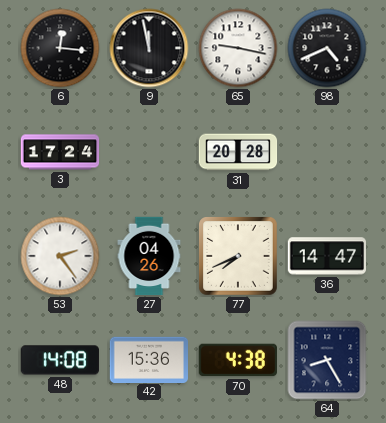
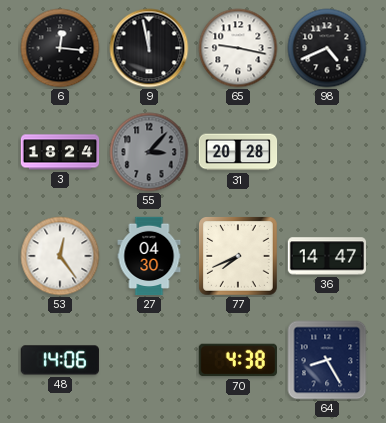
3: 17:24 -> 18:24
55: none -> 3:07
53: 2:24 -> 12:24
27: 04:26 -> 04:30
48: 14:08 -> 14:06
42: 15:36 -> none
